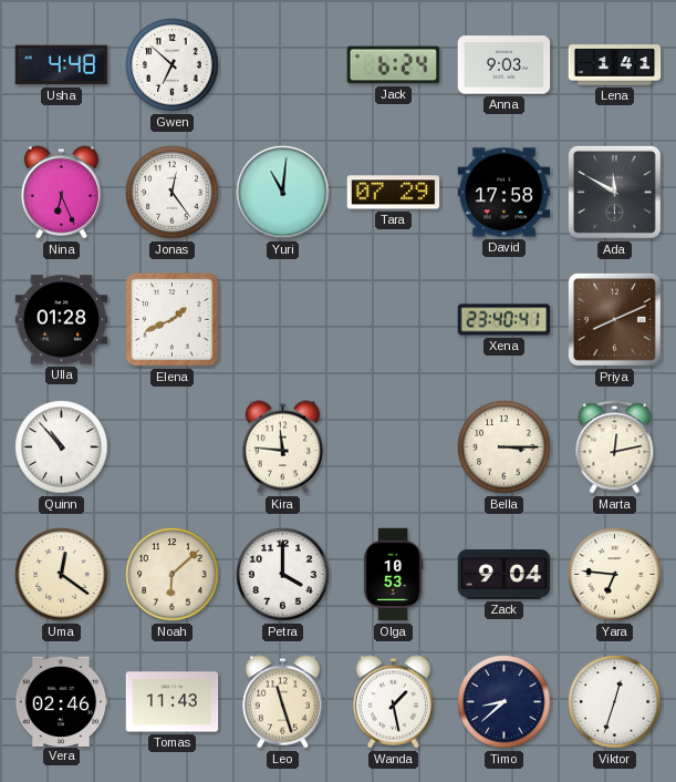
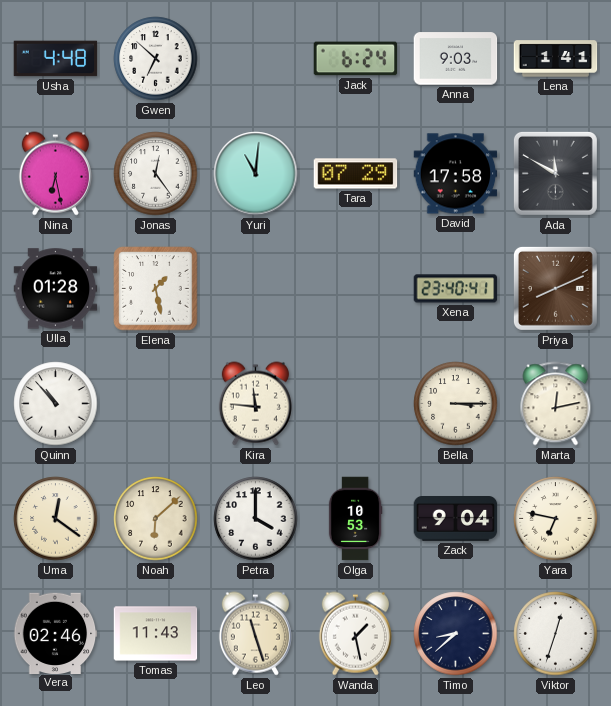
Nina: 6:26 -> 6:28
Elena: 1:41 -> 1:28
Yara: 6:46 -> 6:47
